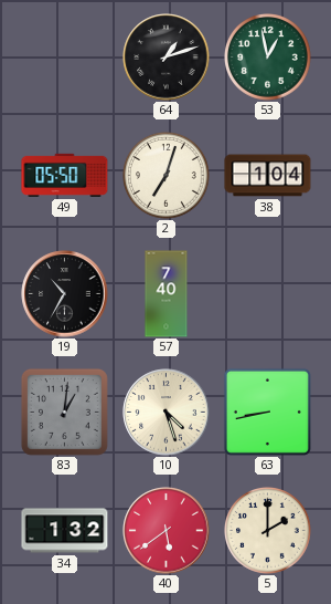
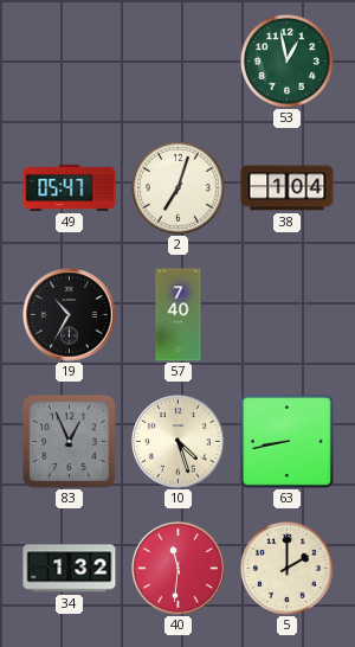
64: 1:12 -> none
49: 05:50 -> 05:47
83: 1:01 -> 12:56
40: 5:39 -> 11:31
